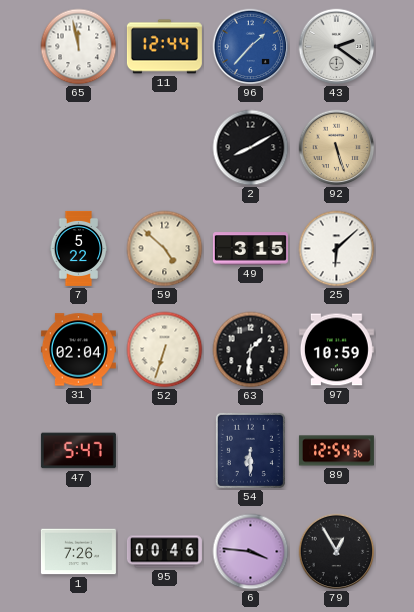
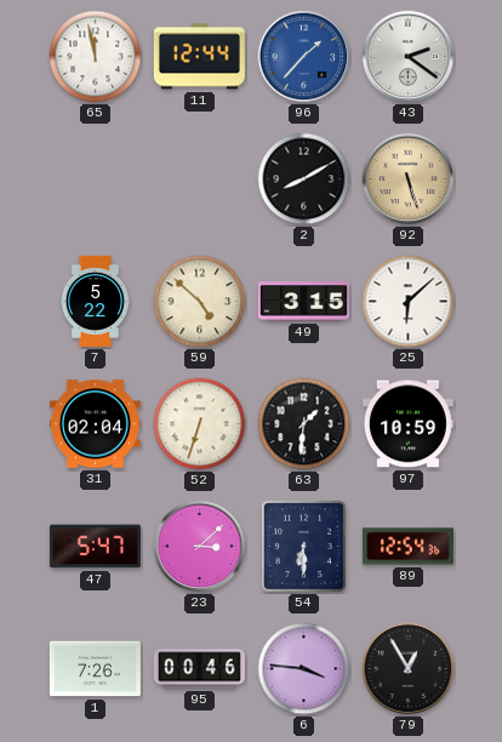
23: none -> 3:08
